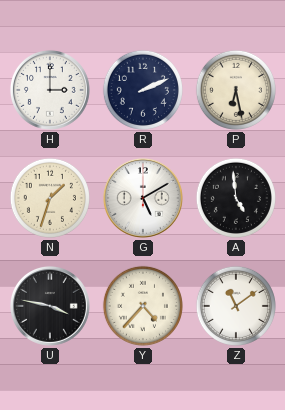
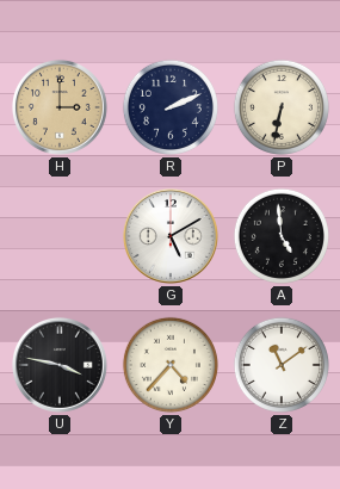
H dial: white -> champagne
P: 6:28 -> 6:32
N: 1:33 -> none
